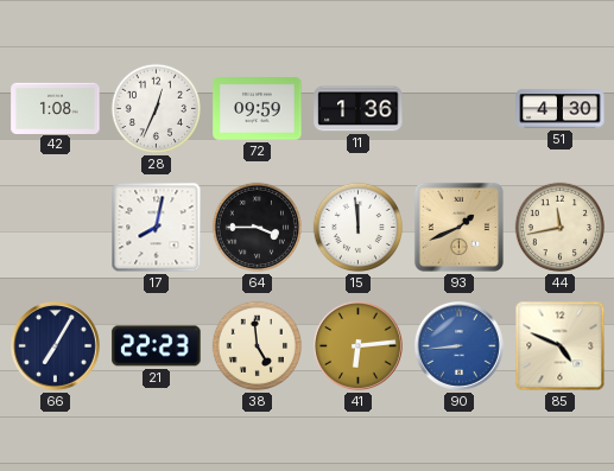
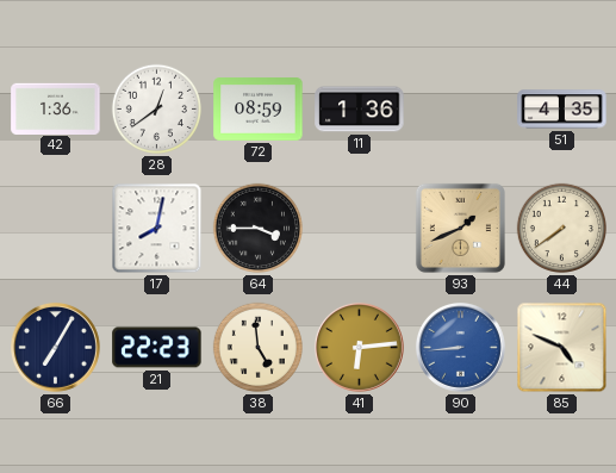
42: 1:08 -> 1:36
28: 12:34 -> 12:39
72: 09:59 -> 08:59
51: 4:30 -> 4:35
15: 11:59 -> none
44: 11:43 -> 7:39
